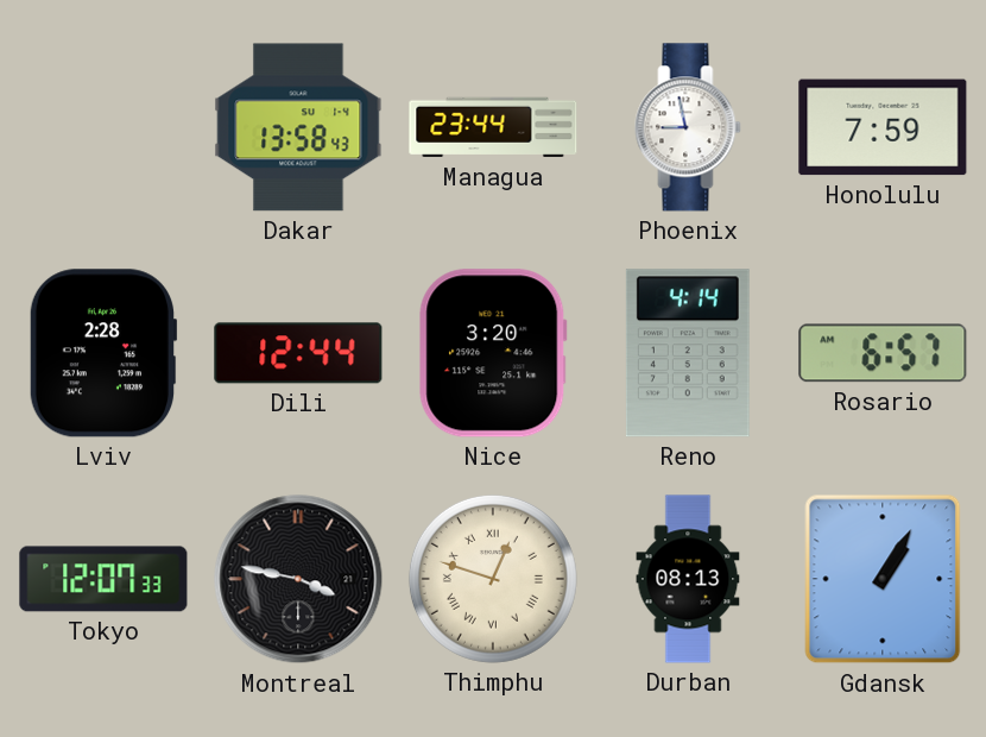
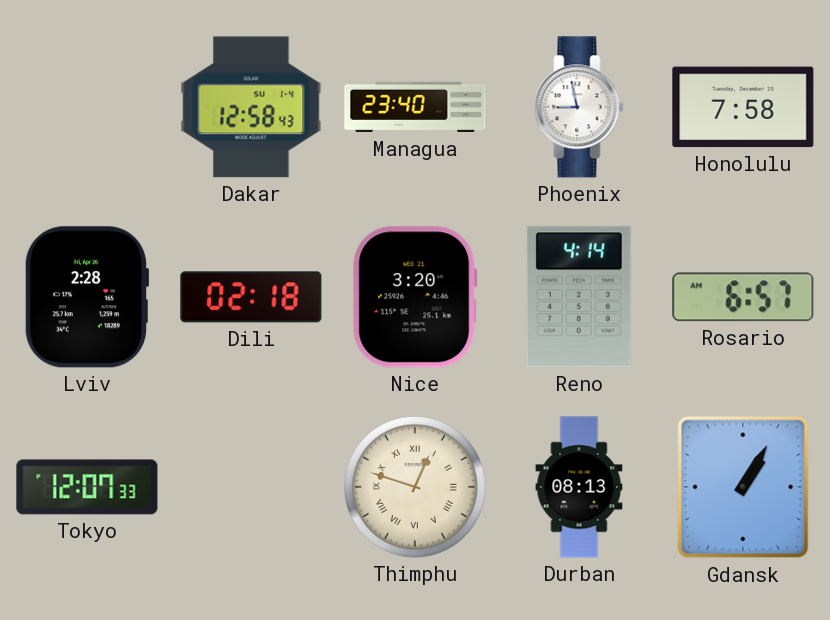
Dakar: 13:58 -> 12:58
Managua: 23:44 -> 23:40
Honolulu: 7:59 -> 7:58
Dili: 12:44 -> 02:18
Montreal: 3:47 -> none
